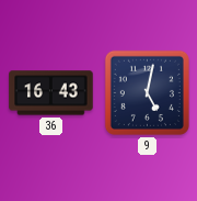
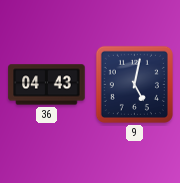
36: 16:43 -> 04:43
